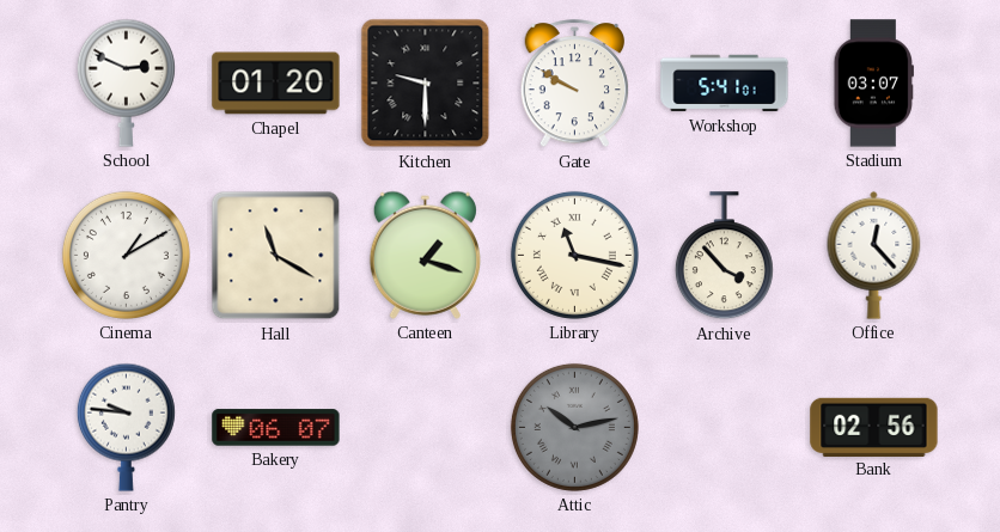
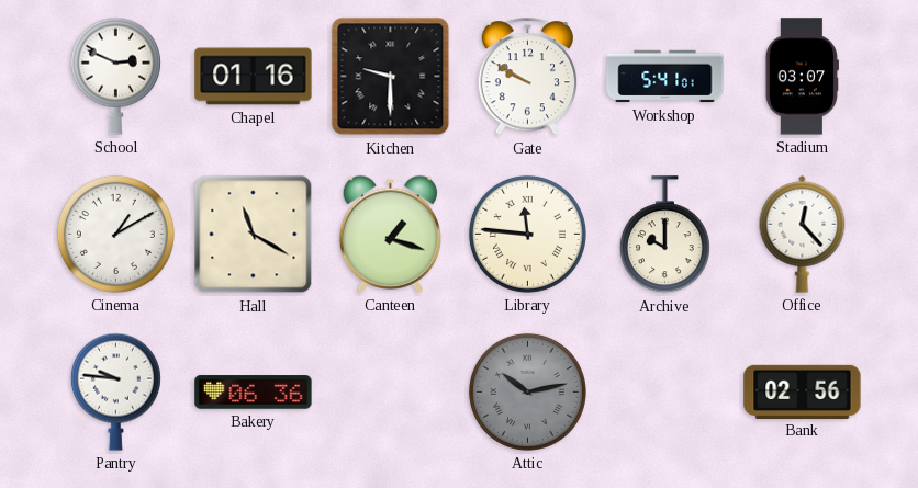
Chapel: 01:20 -> 01:16
Library: 11:17 -> 11:46
Archive: 3:53 -> 10:00
Bakery: 06:07 -> 06:36
